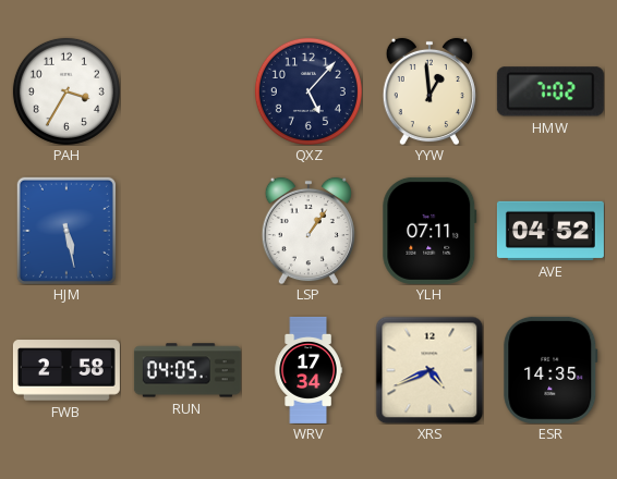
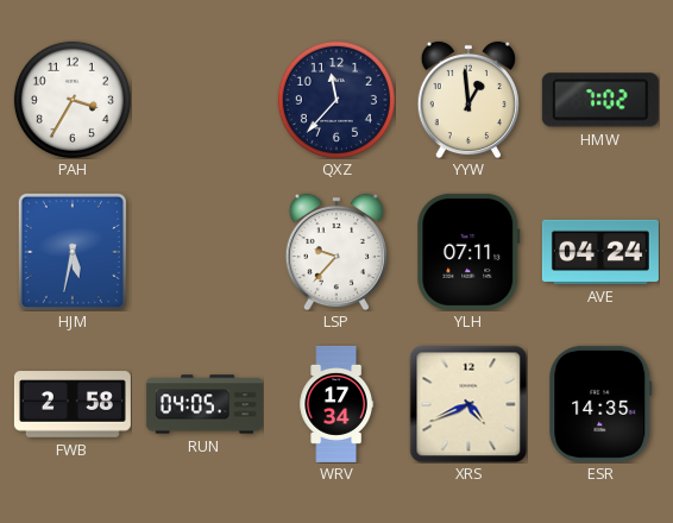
QXZ: 5:07 -> 11:37
HJM: 5:28 -> 5:32
LSP: 1:06 -> 9:37
AVE: 04:52 -> 04:24
